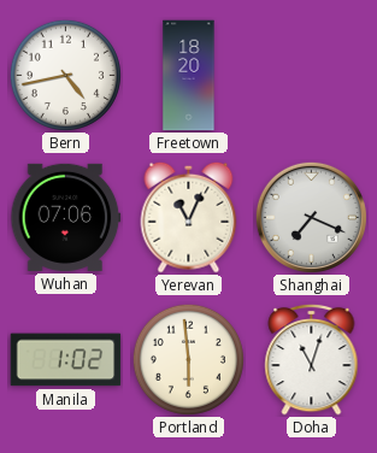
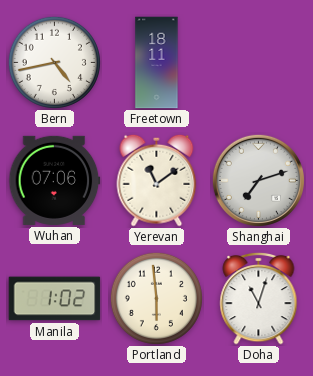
Freetown: 18:20 -> 18:11
Yerevan: 11:04 -> 11:09
Shanghai: 7:19 -> 7:12
